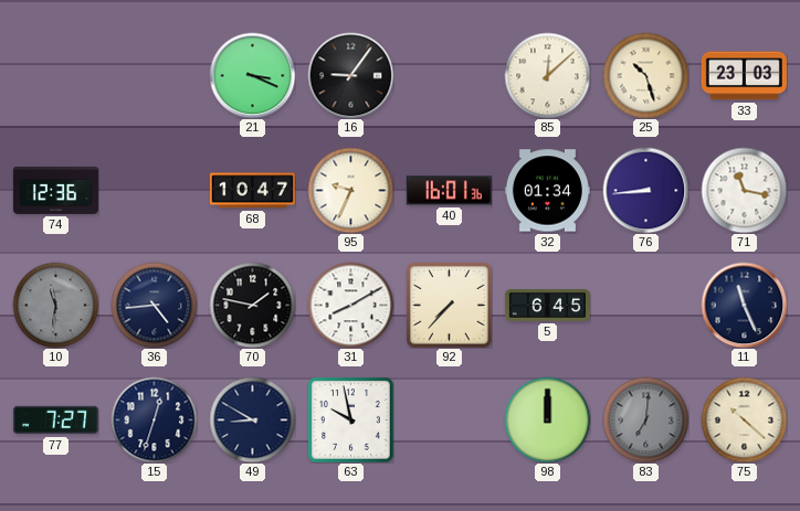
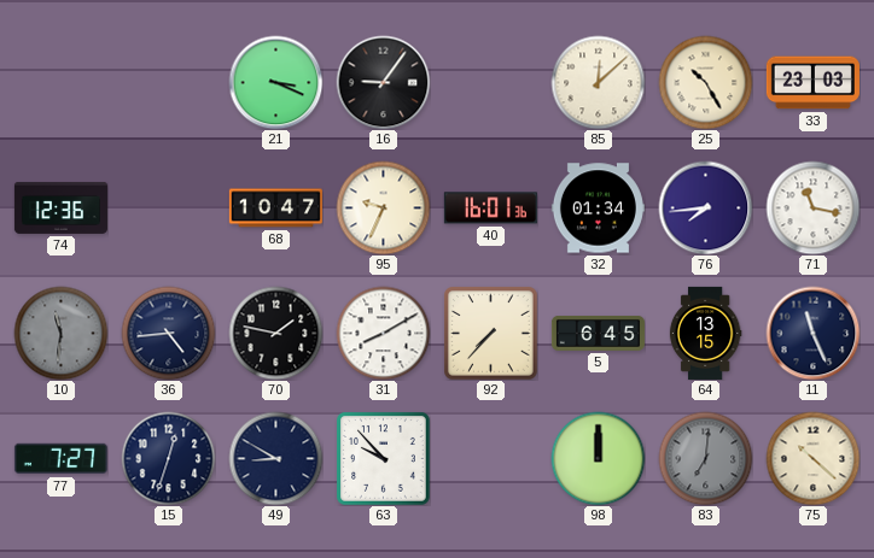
25: 10:27 -> 10:25
76: 8:44 -> 7:44
64: none -> 13:15
63: 9:58 -> 9:53
